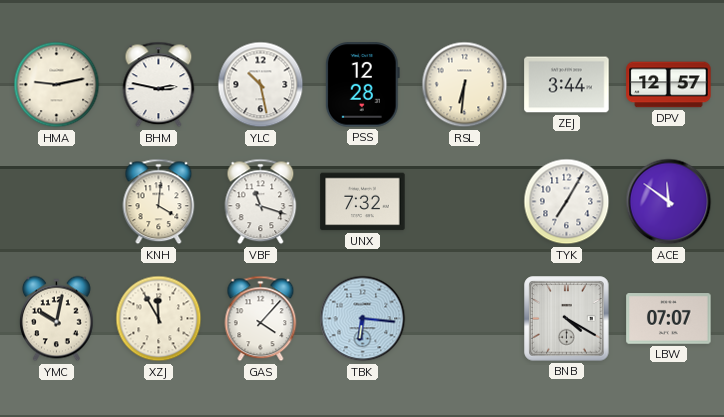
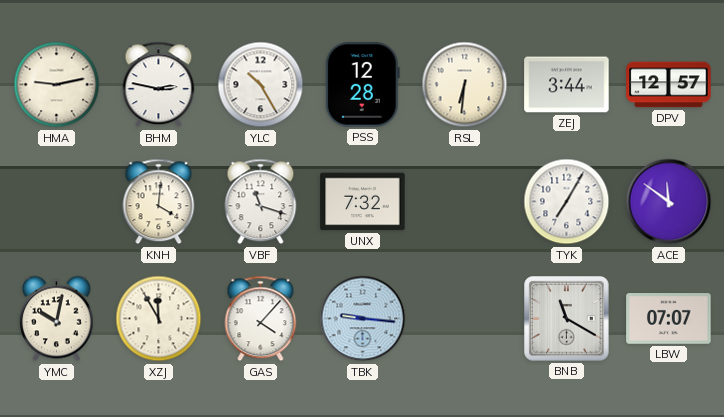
YLC: 10:28 -> 10:25
TBK: 6:16 -> 9:16
BNB: 4:20 -> 11:20
